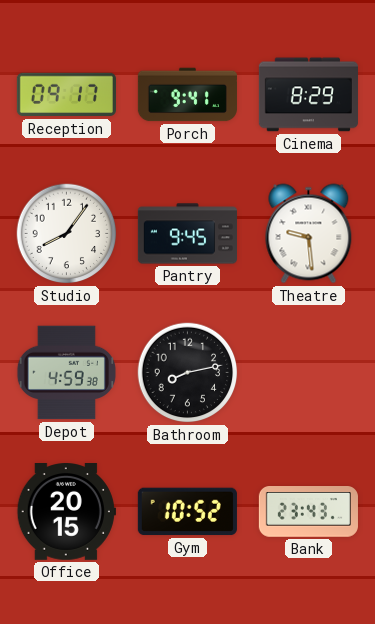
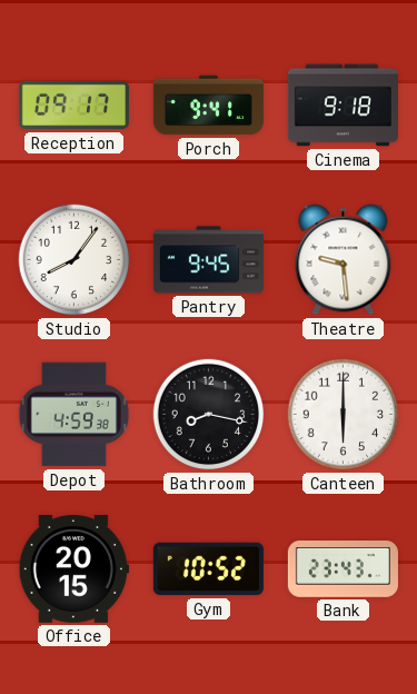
Cinema: 8:29 -> 9:18
Bathroom: 8:13 -> 8:17
Canteen: none -> 6:00
